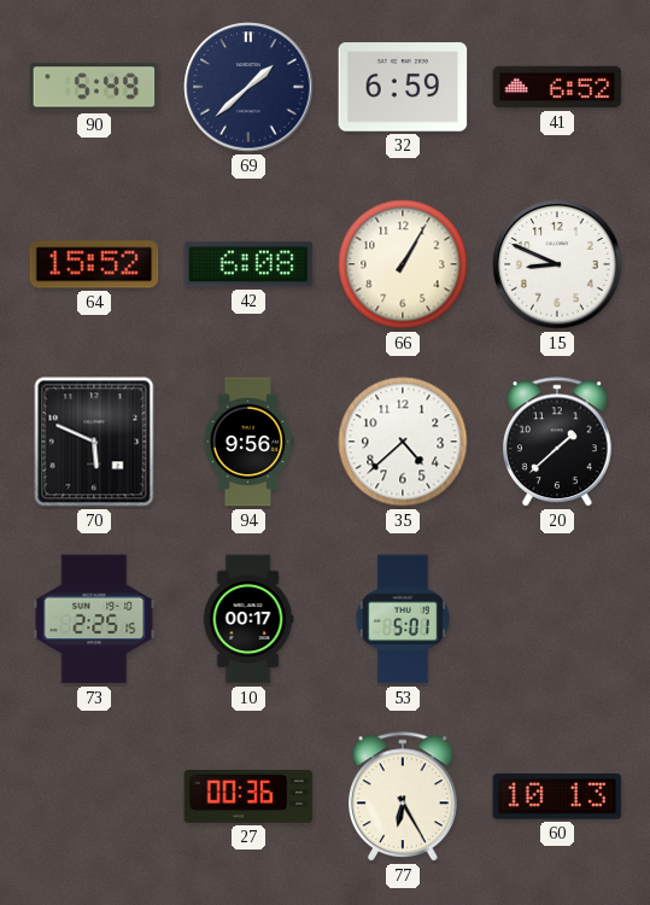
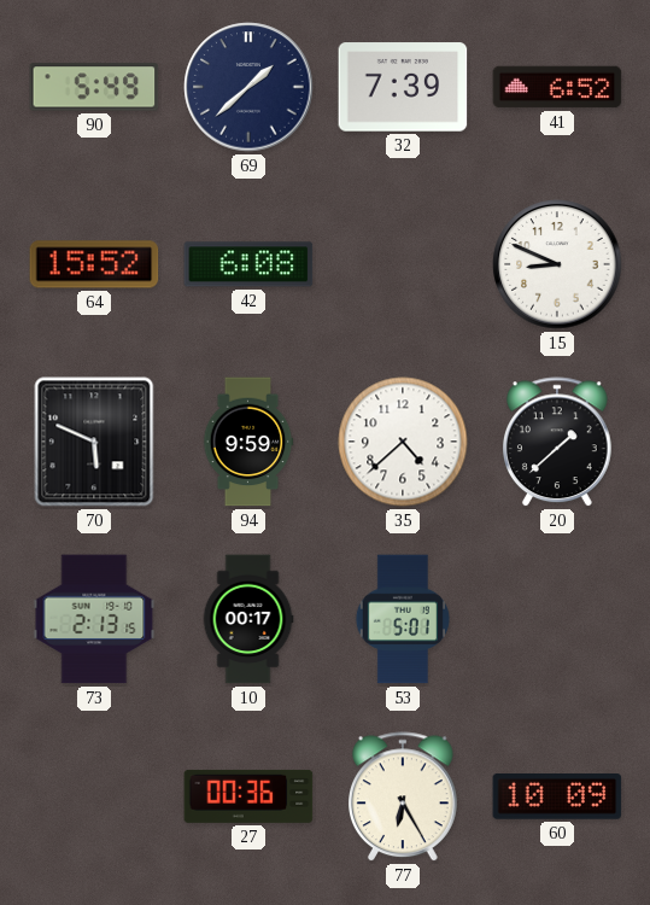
32: 6:59 -> 7:39
66: 1:05 -> none
94: 9:56 -> 9:59
73: 2:25 -> 2:13
60: 10:13 -> 10:09
